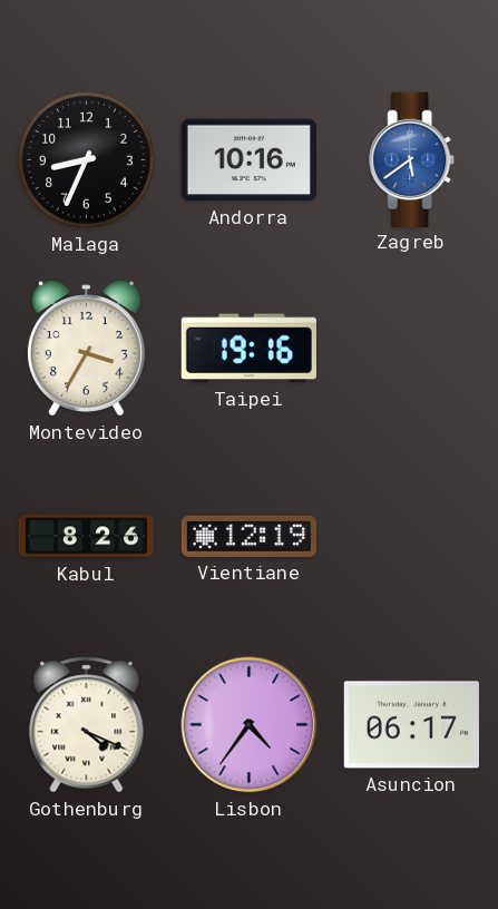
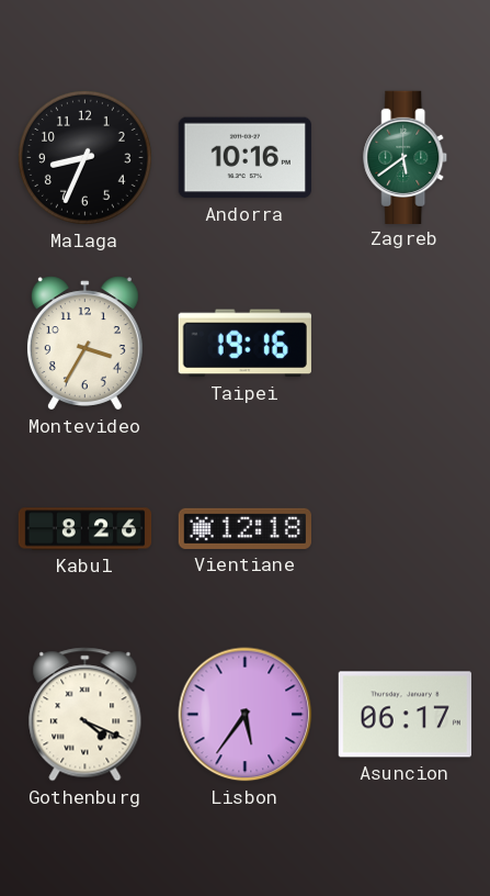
Zagreb dial: blue -> green
Vientiane: 12:19 -> 12:18
Lisbon: 4:36 -> 5:36
